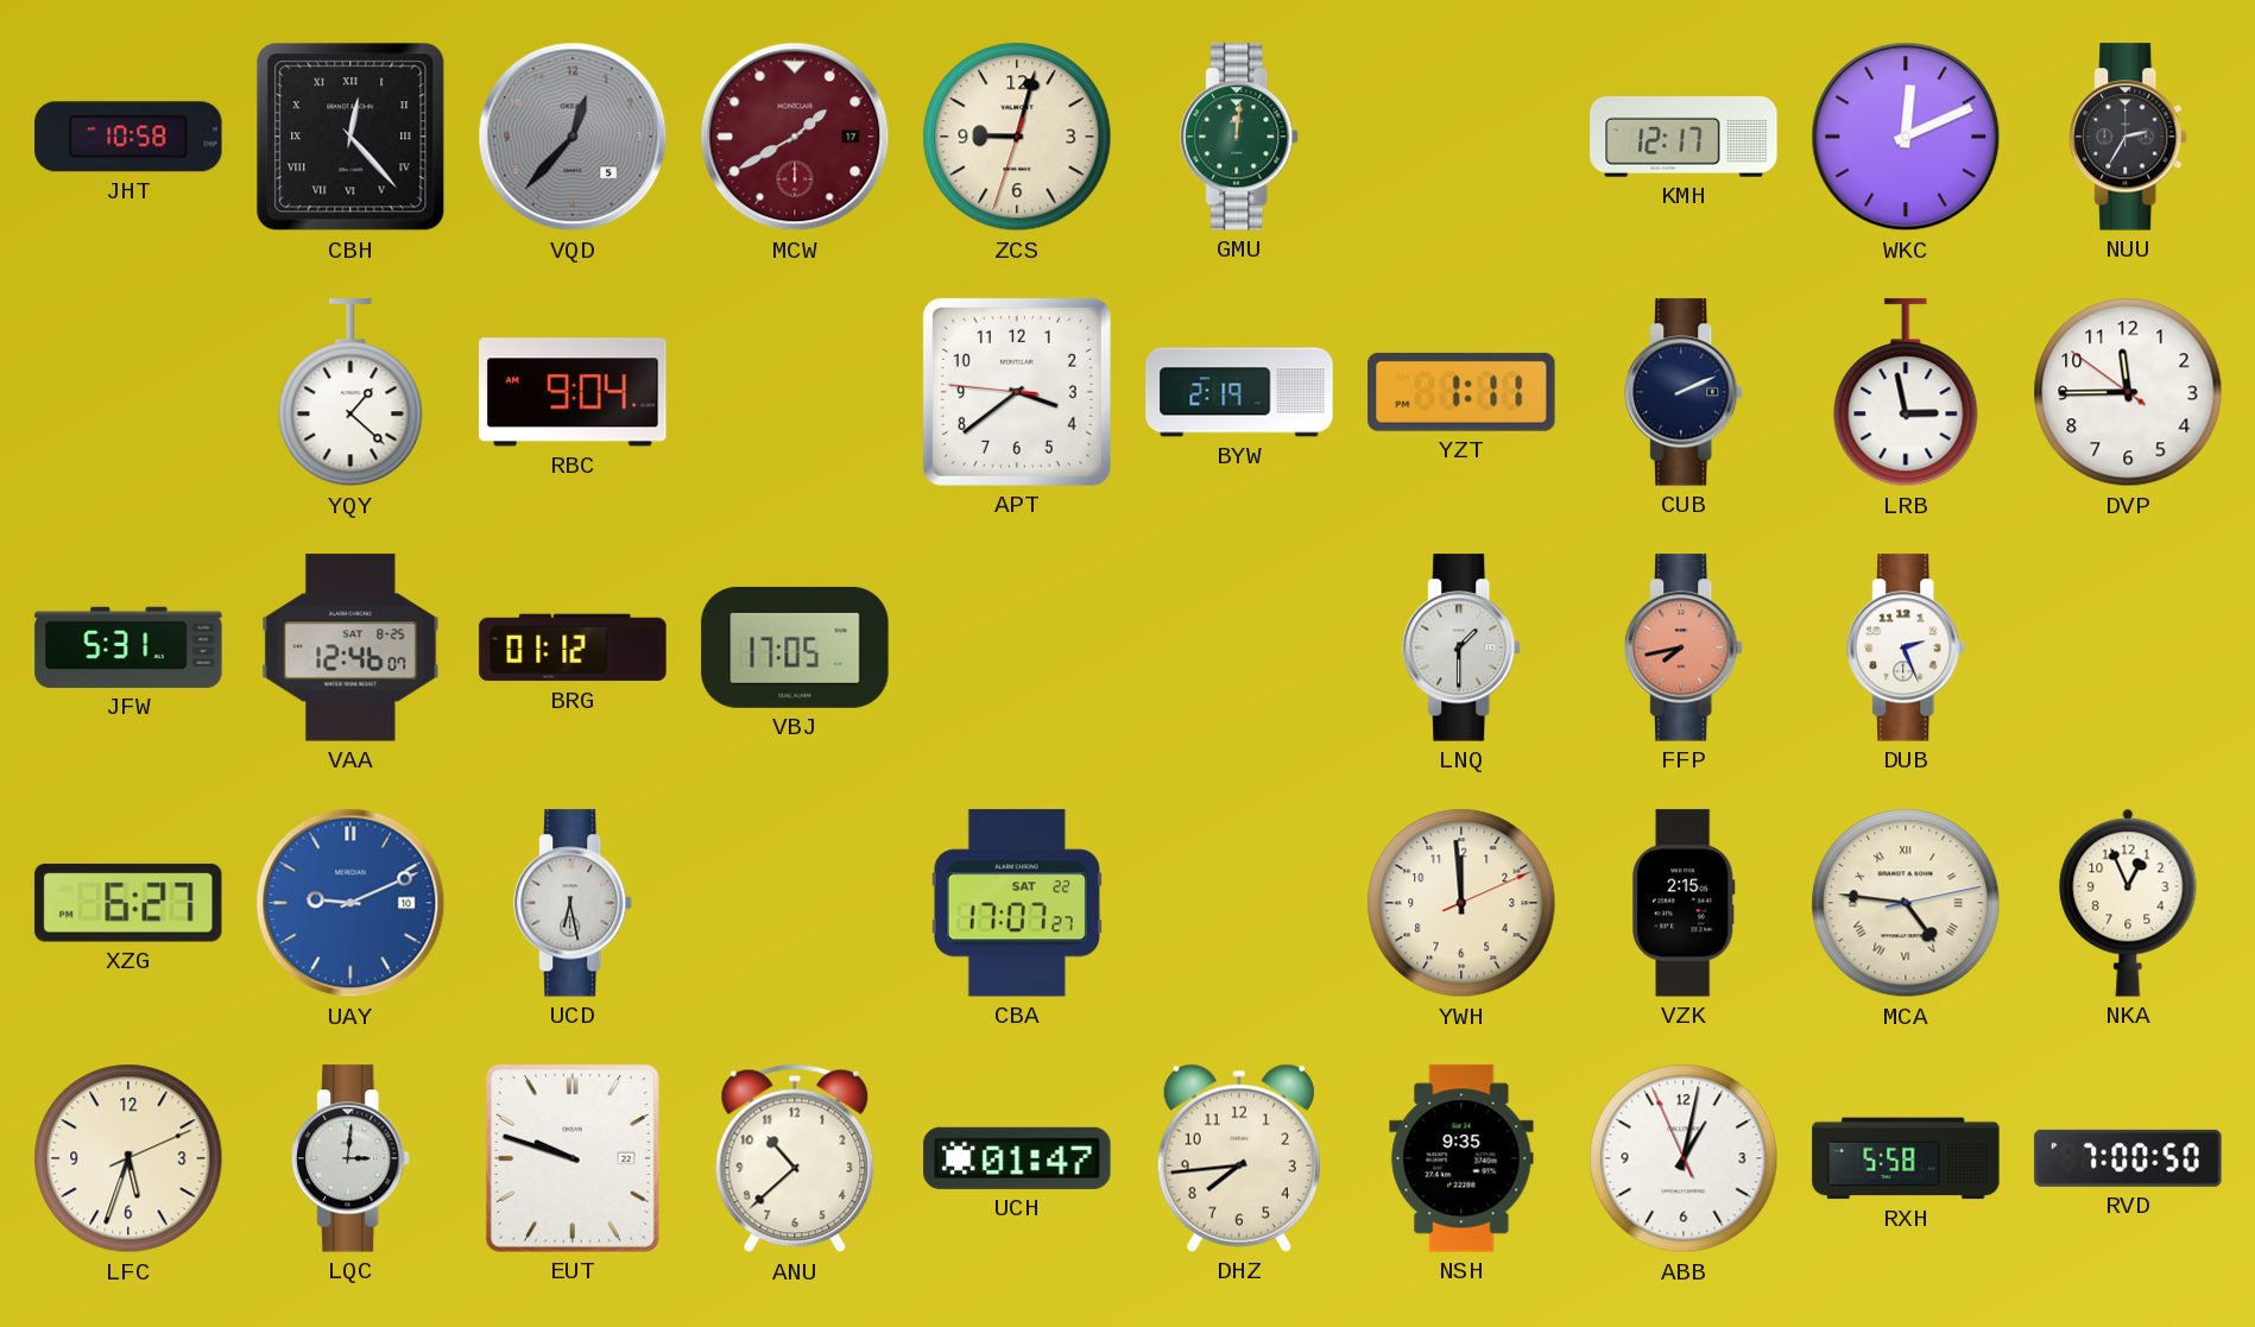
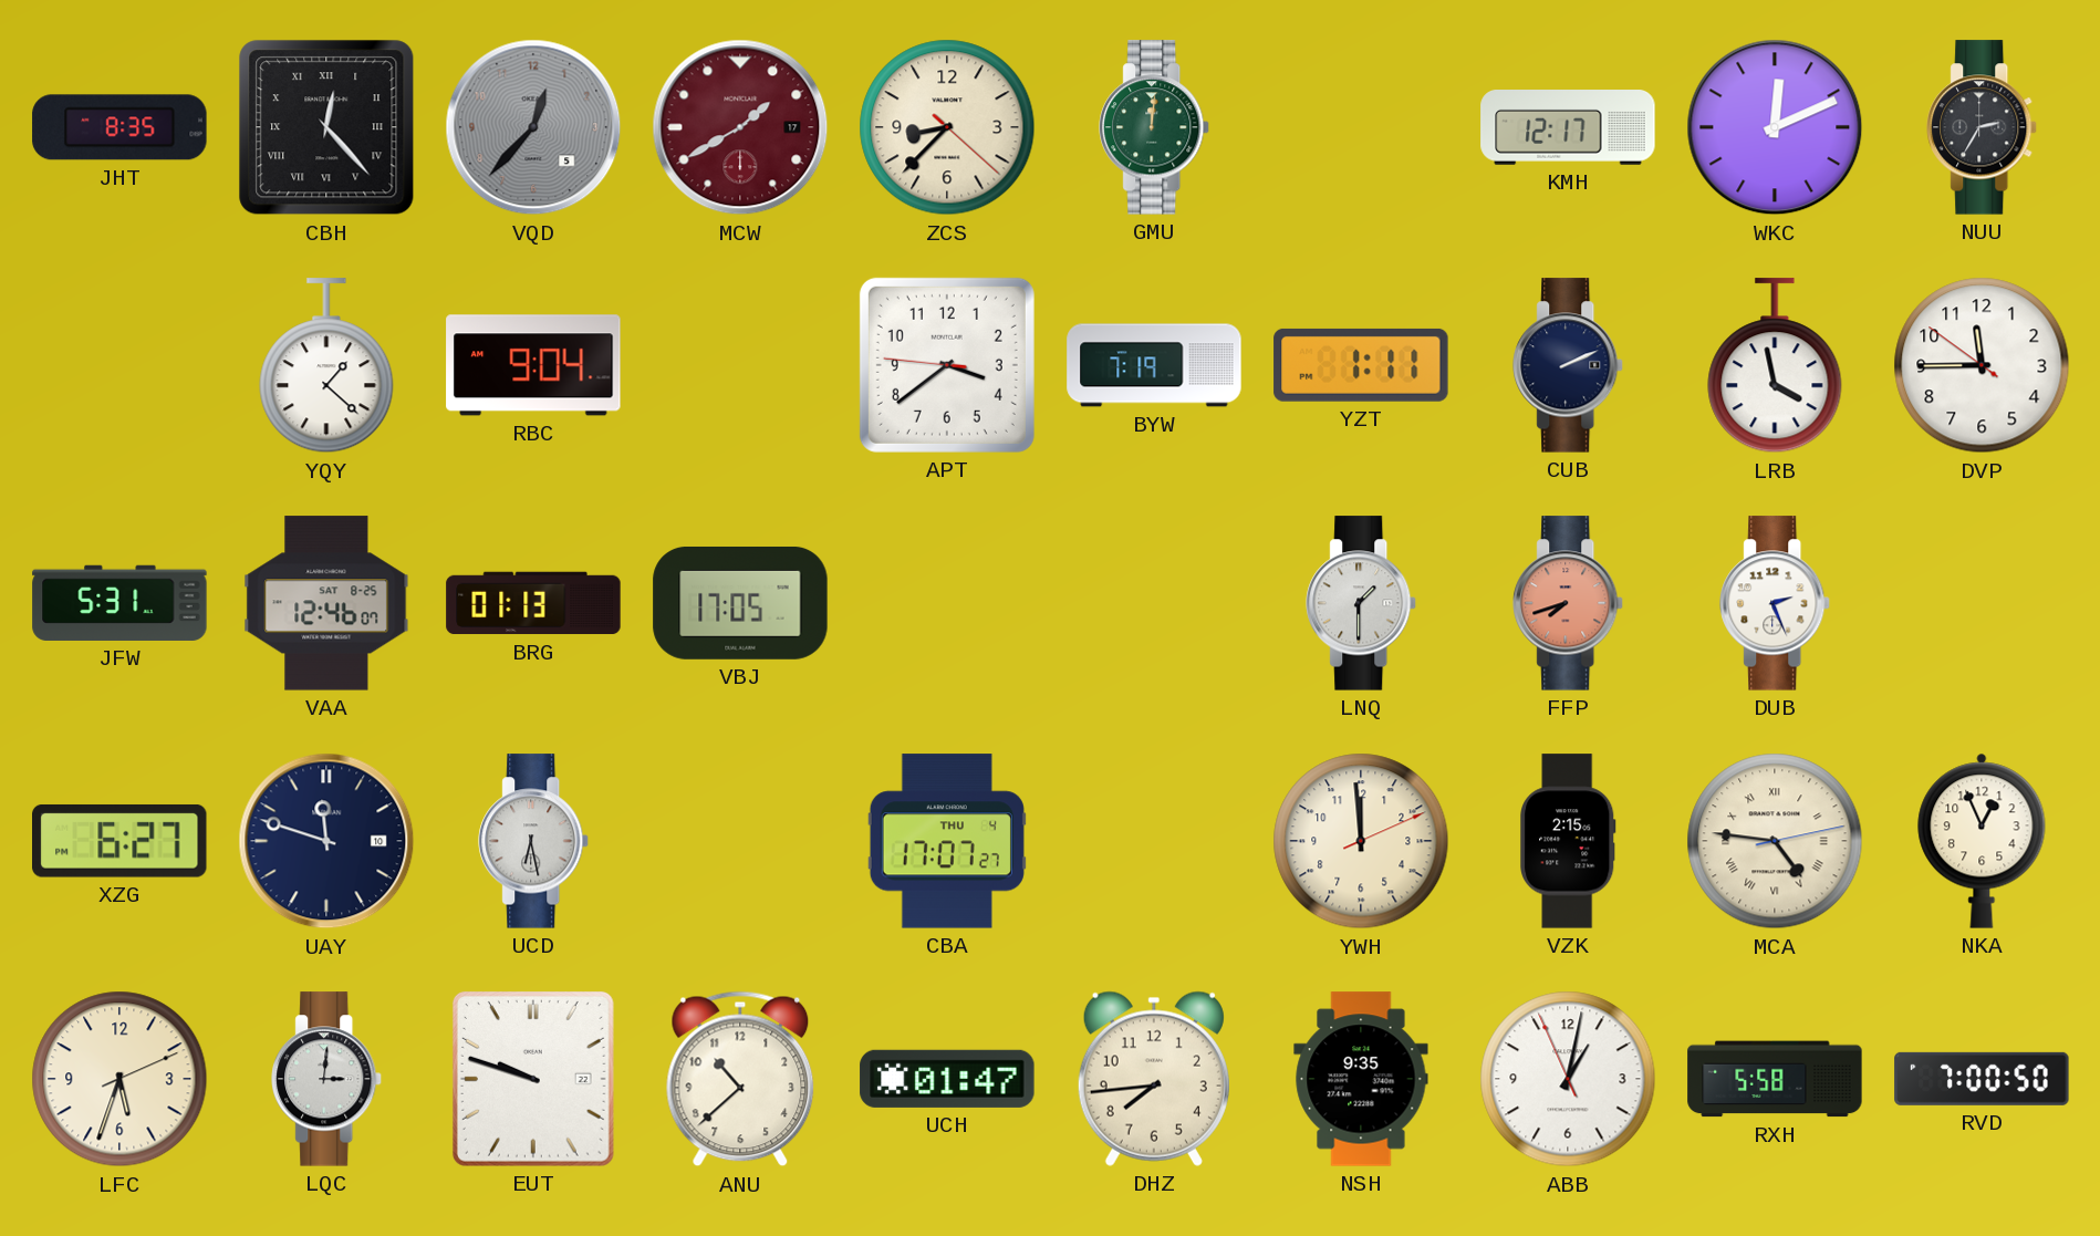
JHT: 10:58 -> 8:35
ZCS: 9:02 -> 8:37
BYW: 2:19 -> 7:19
LRB: 2:58 -> 3:58
BRG: 01:12 -> 01:13
FFP: 7:43 -> 7:42
UAY: 9:11 -> 11:48
UAY dial: blue -> navy
CBA date: SAT 22 -> THU 4
